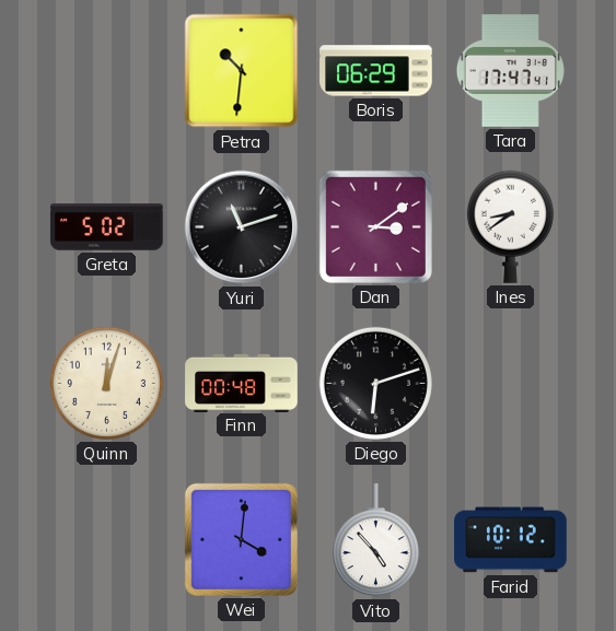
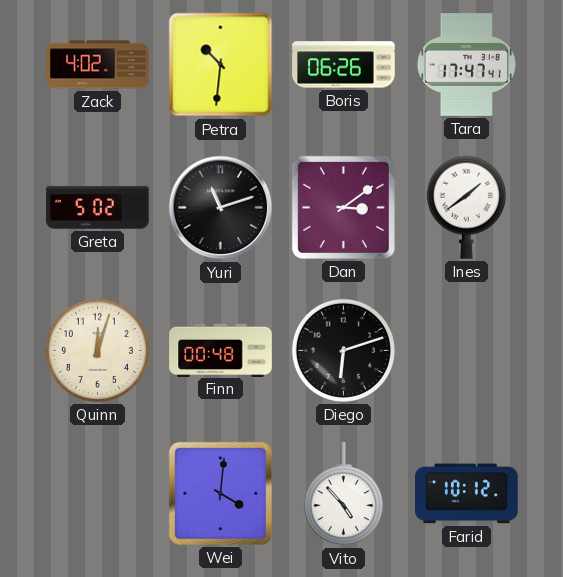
Zack: none -> 4:02
Boris: 06:29 -> 06:26
Ines: 8:39 -> 1:39
